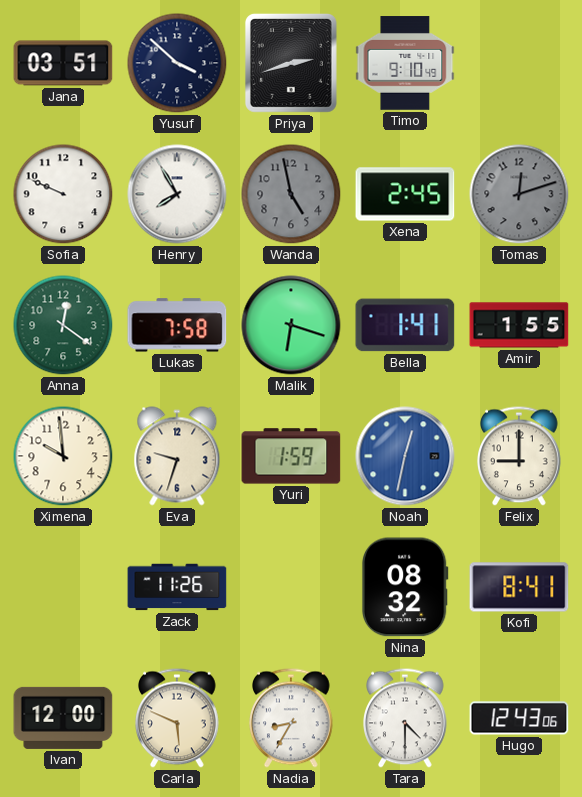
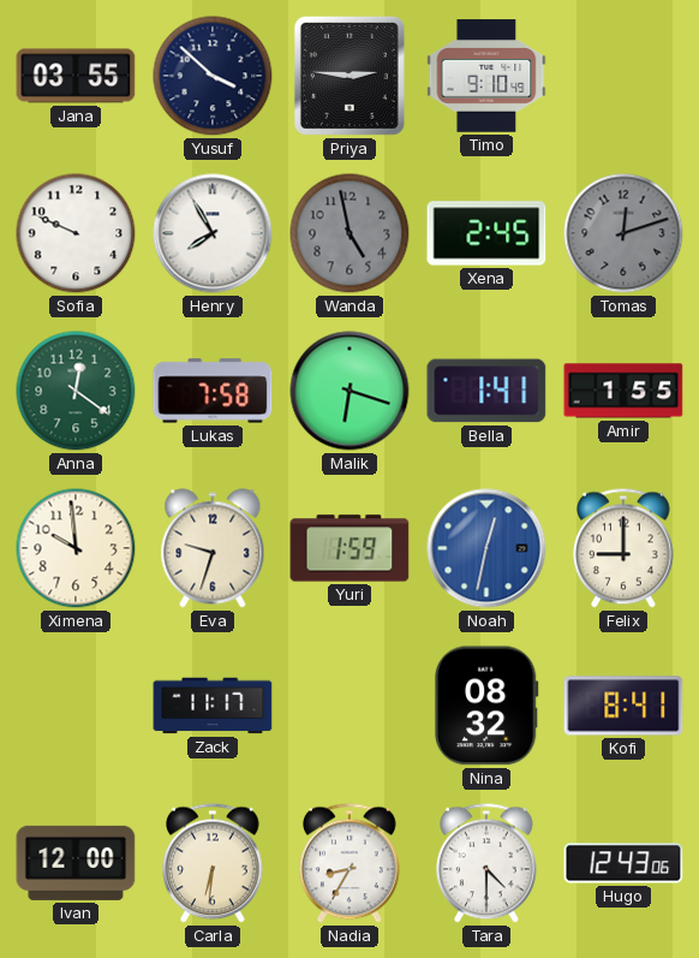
Jana: 03:51 -> 03:55
Priya: 2:42 -> 2:46
Zack: 11:26 -> 11:17
Carla: 5:49 -> 6:31
